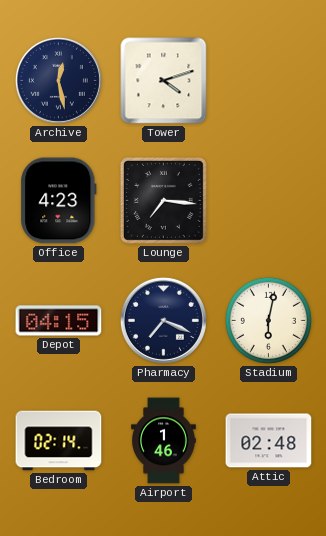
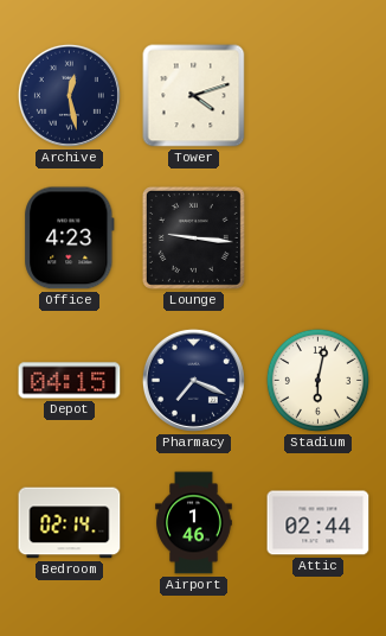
Lounge: 7:16 -> 9:16
Attic: 02:48 -> 02:44
